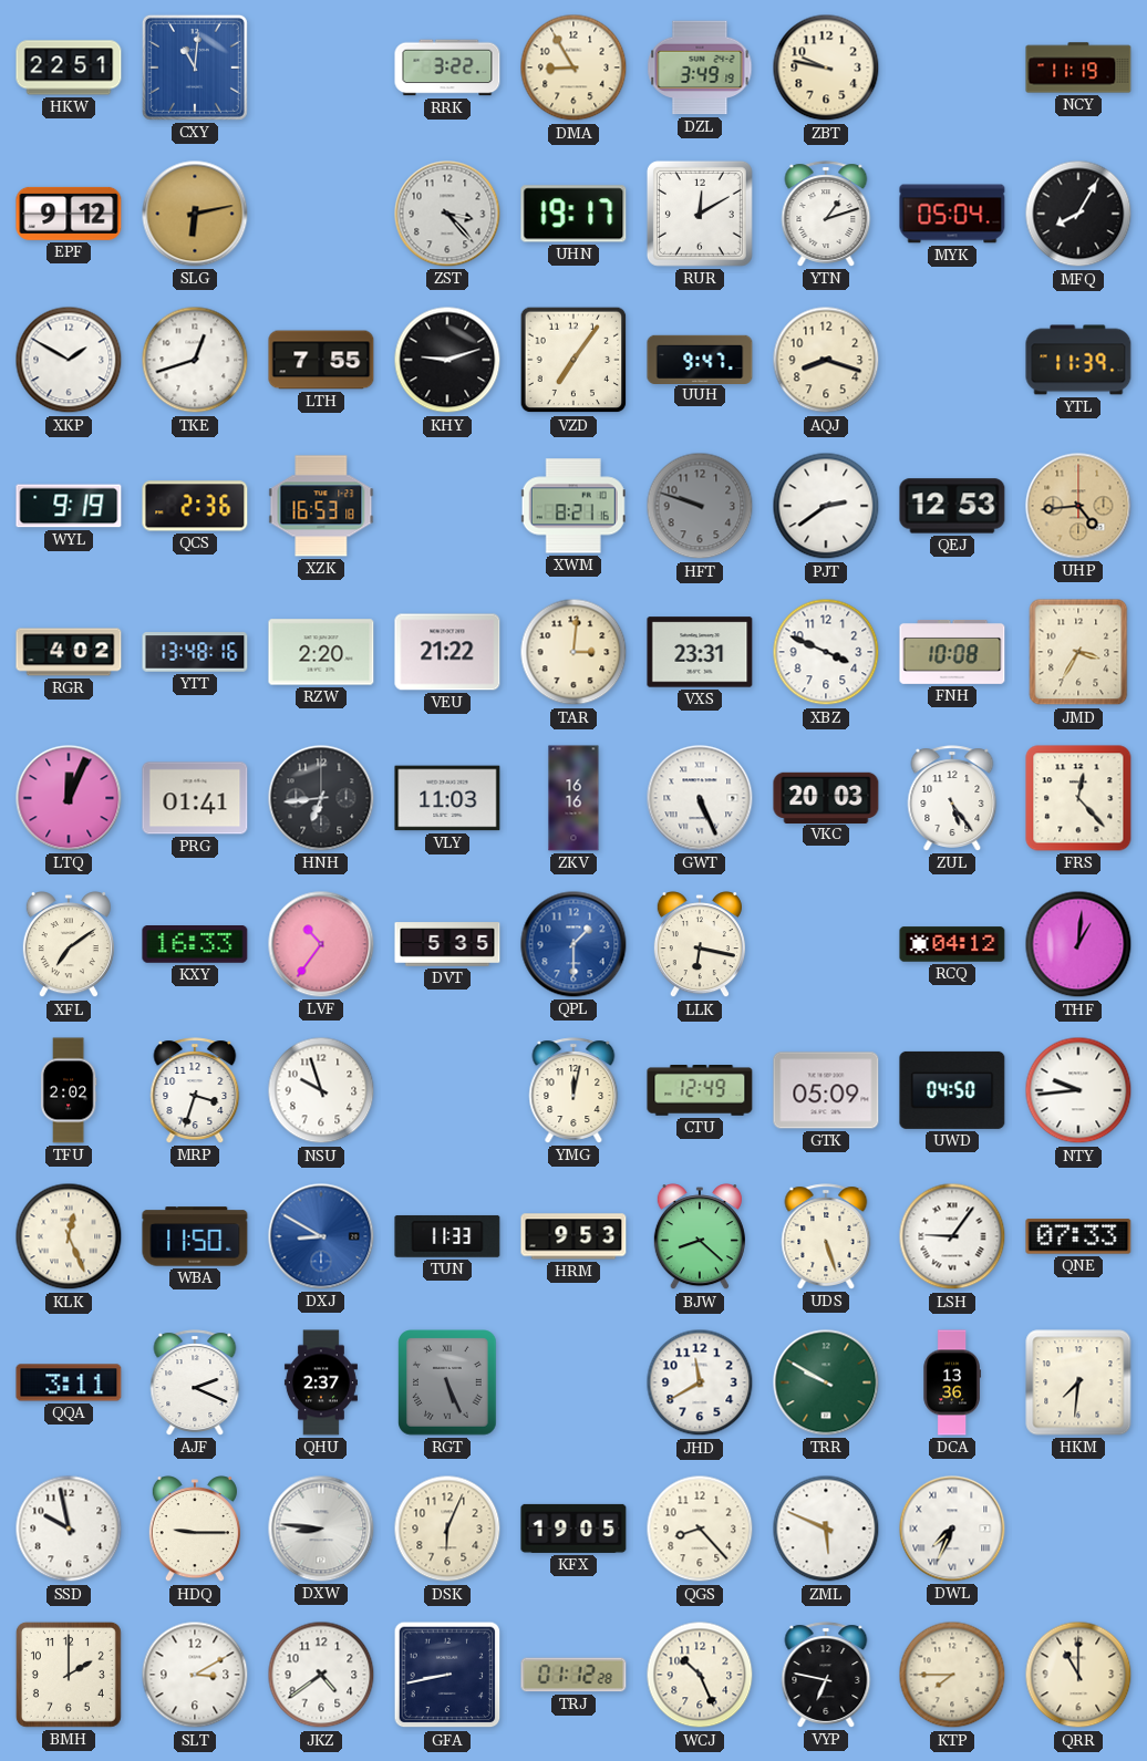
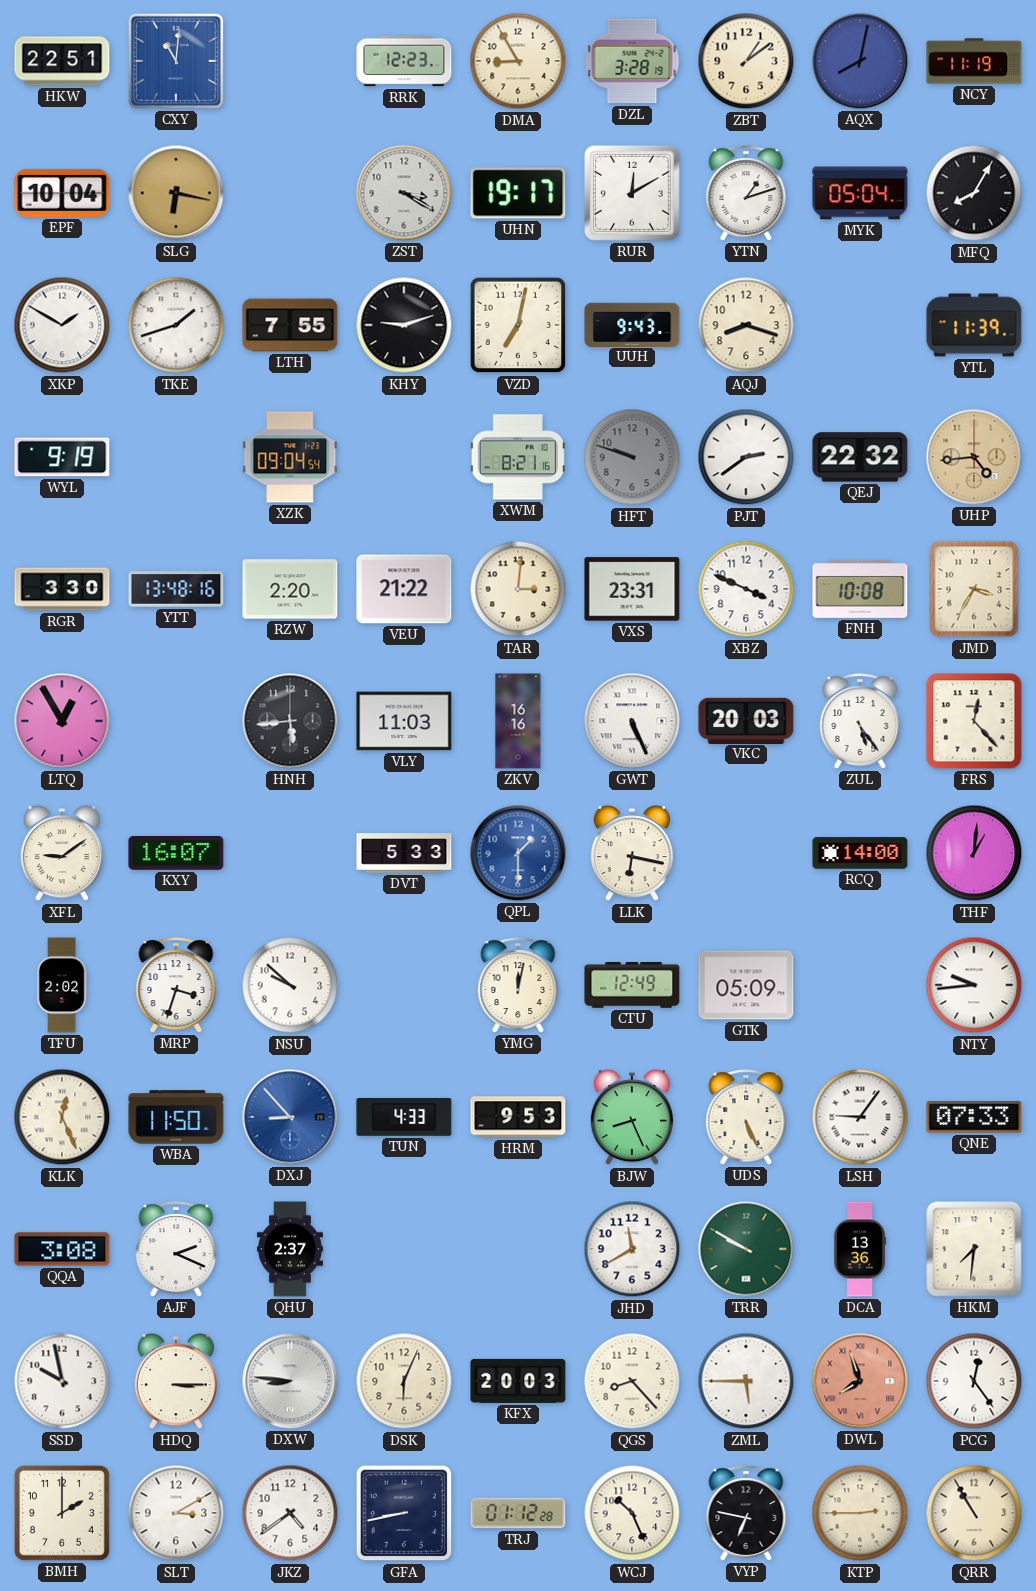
RRK: 3:22 -> 12:23
DZL: 3:49 -> 3:28
ZBT: 9:47 -> 1:09
AQX: none -> 8:02
EPF: 9:12 -> 10:04
SLG: 6:13 -> 6:17
ZST: 3:23 -> 3:20
TKE: 12:42 -> 1:42
VZD: 7:06 -> 7:02
UUH: 9:47 -> 9:43
QCS: 2:36 -> none
XZK: 16:53 -> 09:04
QEJ: 12:53 -> 22:32
RGR: 4:02 -> 3:30
LTQ: 12:04 -> 12:55
PRG: 01:41 -> none
HNH: 6:44 -> 5:44
XFL: 7:09 -> 9:09
KXY: 16:33 -> 16:07
LVF: 10:36 -> none
DVT: 5:35 -> 5:33
RCQ: 04:12 -> 14:00
NSU: 9:57 -> 9:52
UWD: 04:50 -> none
DXJ: 8:50 -> 8:53
TUN: 11:33 -> 4:33
BJW: 8:22 -> 8:26
UDS: 5:27 -> 5:26
QQA: 3:11 -> 3:08
RGT: 5:26 -> none
HDQ: 9:15 -> 3:15
KFX: 19:05 -> 20:03
ZML: 5:49 -> 5:45
DWL: 7:34 -> 7:57
DWL dial: white -> salmon
PCG: none -> 12:24
KTP: 7:45 -> 2:45
QRR: 11:00 -> 10:55
